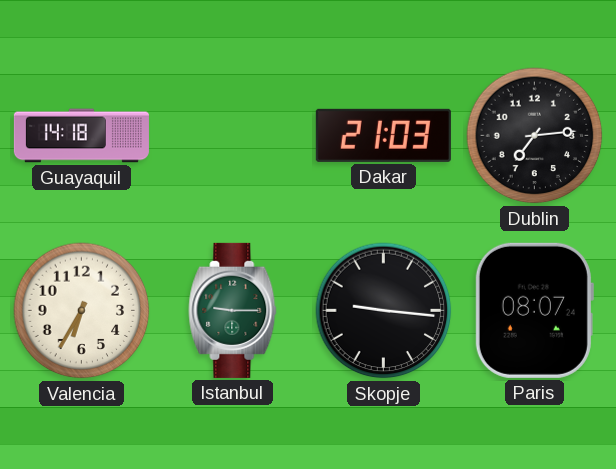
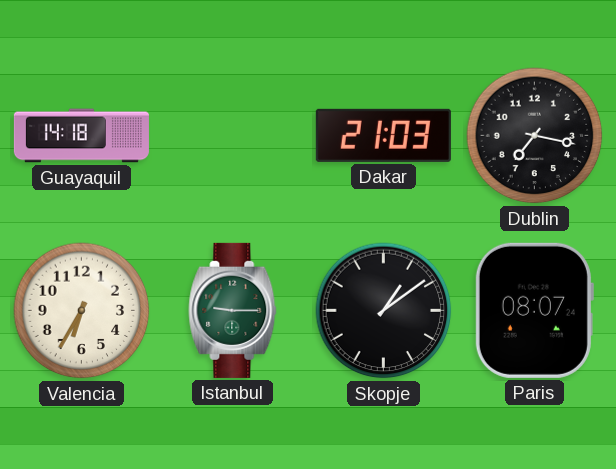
Dublin: 7:14 -> 7:17
Skopje: 9:16 -> 1:09
